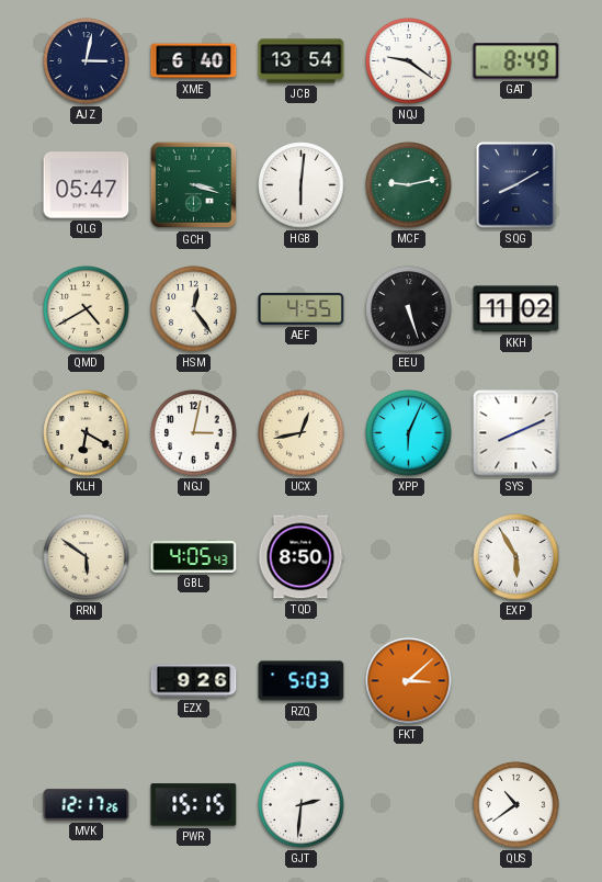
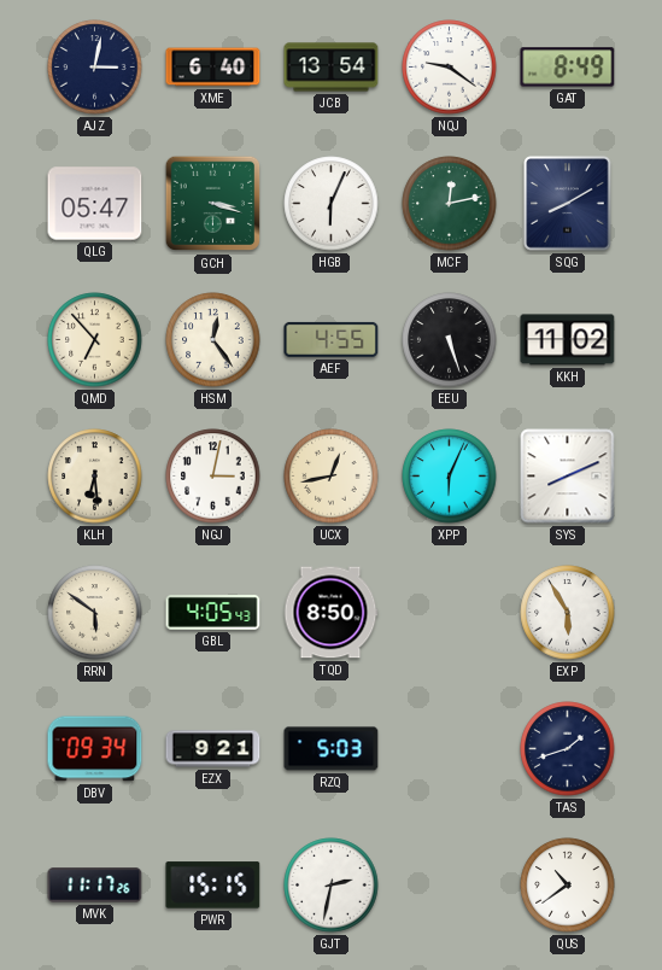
HGB: 6:01 -> 6:04
MCF: 9:13 -> 12:13
QMD: 4:40 -> 6:53
KLH: 6:20 -> 6:29
DBV: none -> 09:34
EZX: 9:26 -> 9:21
FKT: 3:08 -> none
TAS: none -> 1:42
MVK: 12:17 -> 11:17
GJT: 2:31 -> 2:32
